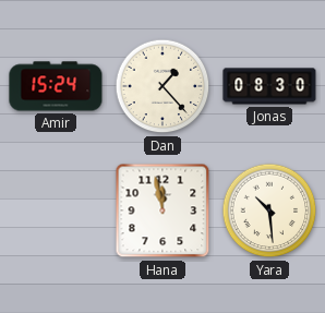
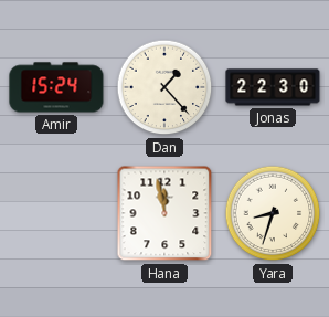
Jonas: 08:30 -> 22:30
Yara: 10:29 -> 8:33
